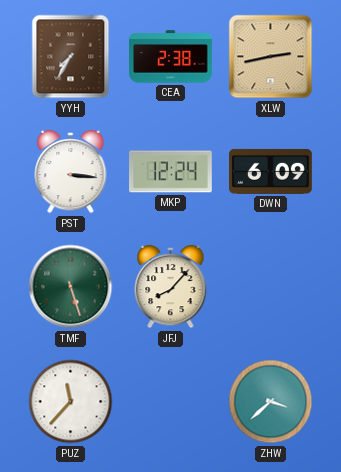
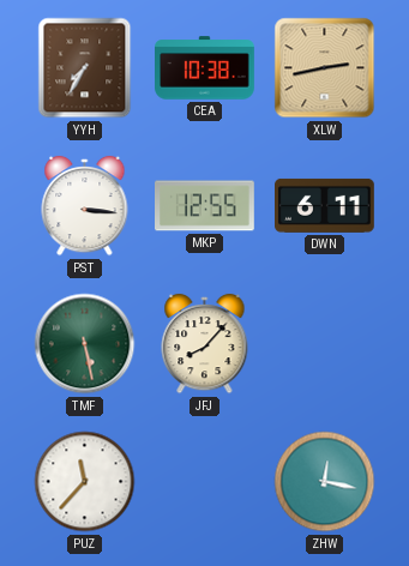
CEA: 2:38 -> 10:38
MKP: 12:24 -> 12:55
DWN: 6:09 -> 6:11
TMF: 5:27 -> 5:28
ZHW: 3:38 -> 12:17
